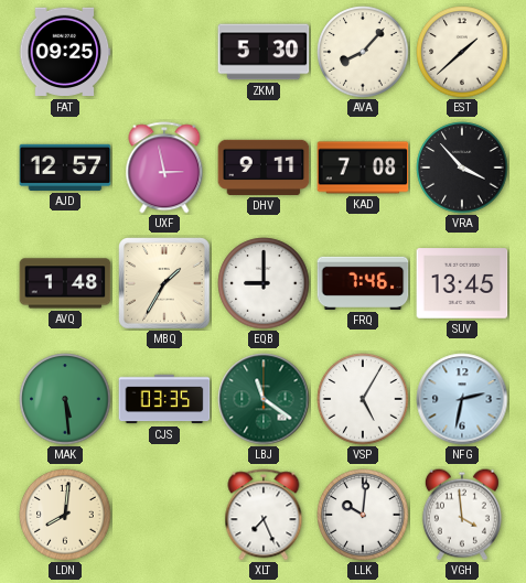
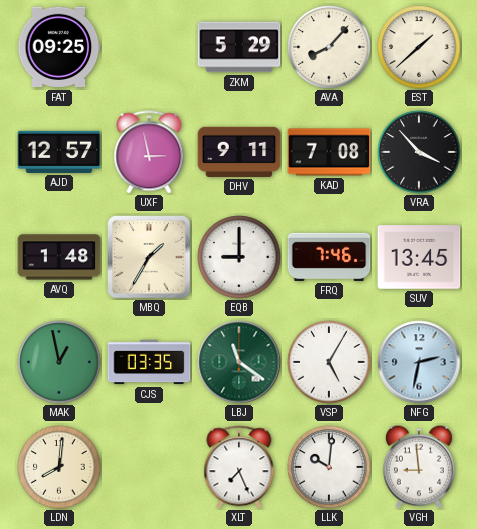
ZKM: 5:30 -> 5:29
MAK: 5:29 -> 12:58
VGH: 3:59 -> 8:59
